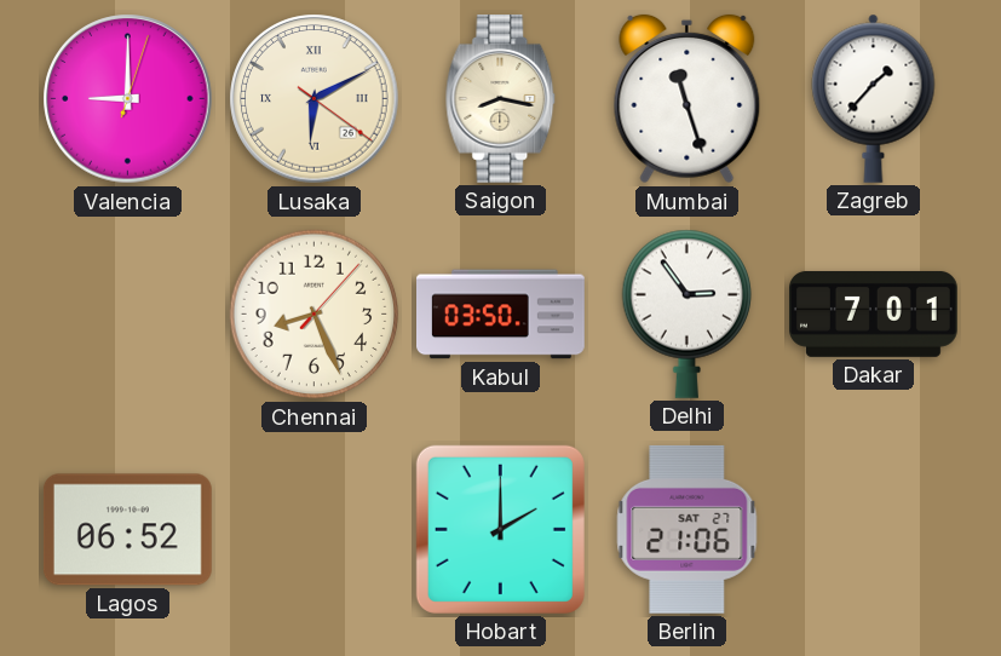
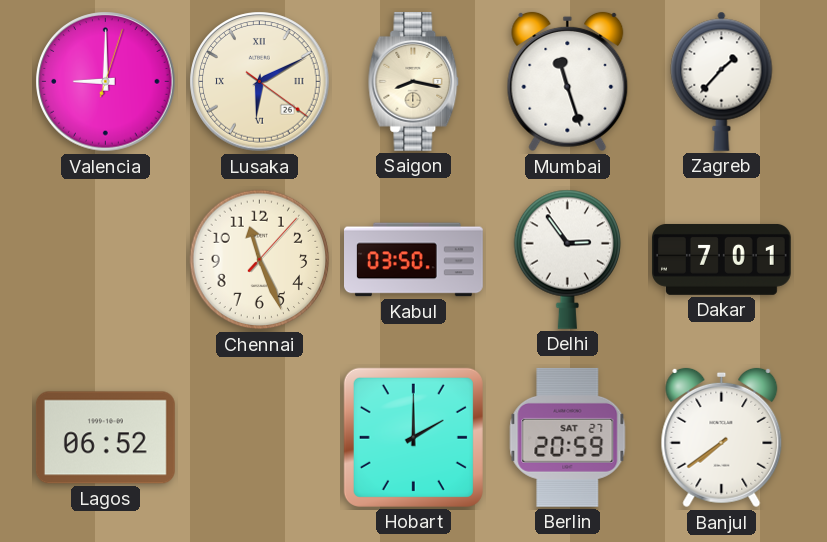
Chennai: 8:26 -> 11:26
Berlin: 21:06 -> 20:59
Banjul: none -> 7:39
